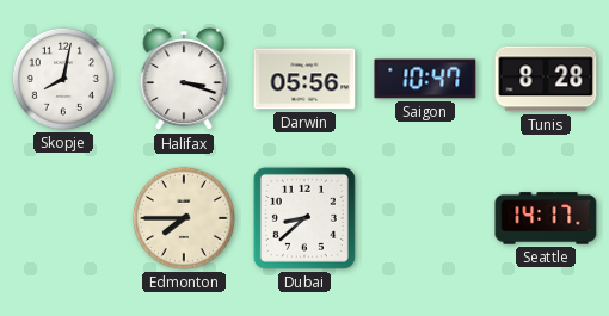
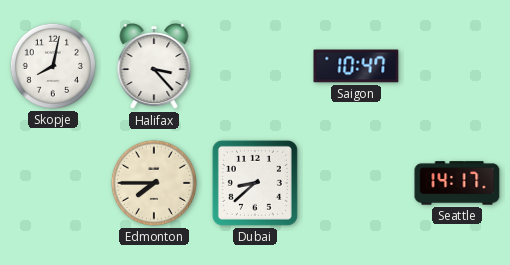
Halifax: 3:18 -> 3:23
Darwin: 05:56 -> none
Tunis: 8:28 -> none
